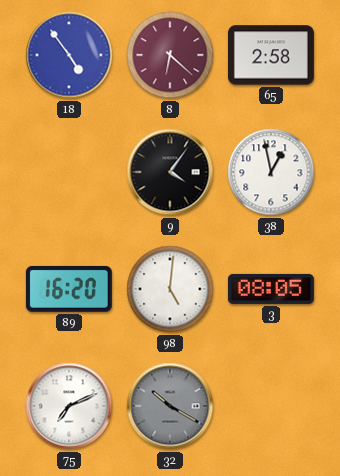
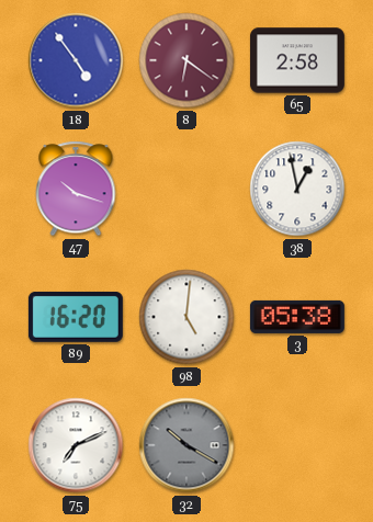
8: 6:22 -> 6:21
47: none -> 10:18
9: 4:06 -> none
3: 08:05 -> 05:38
